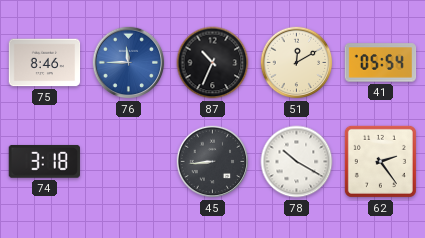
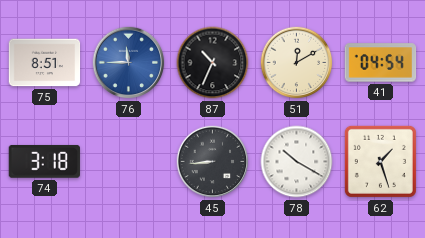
75: 8:46 -> 8:51
41: 05:54 -> 04:54
62: 2:24 -> 1:27
